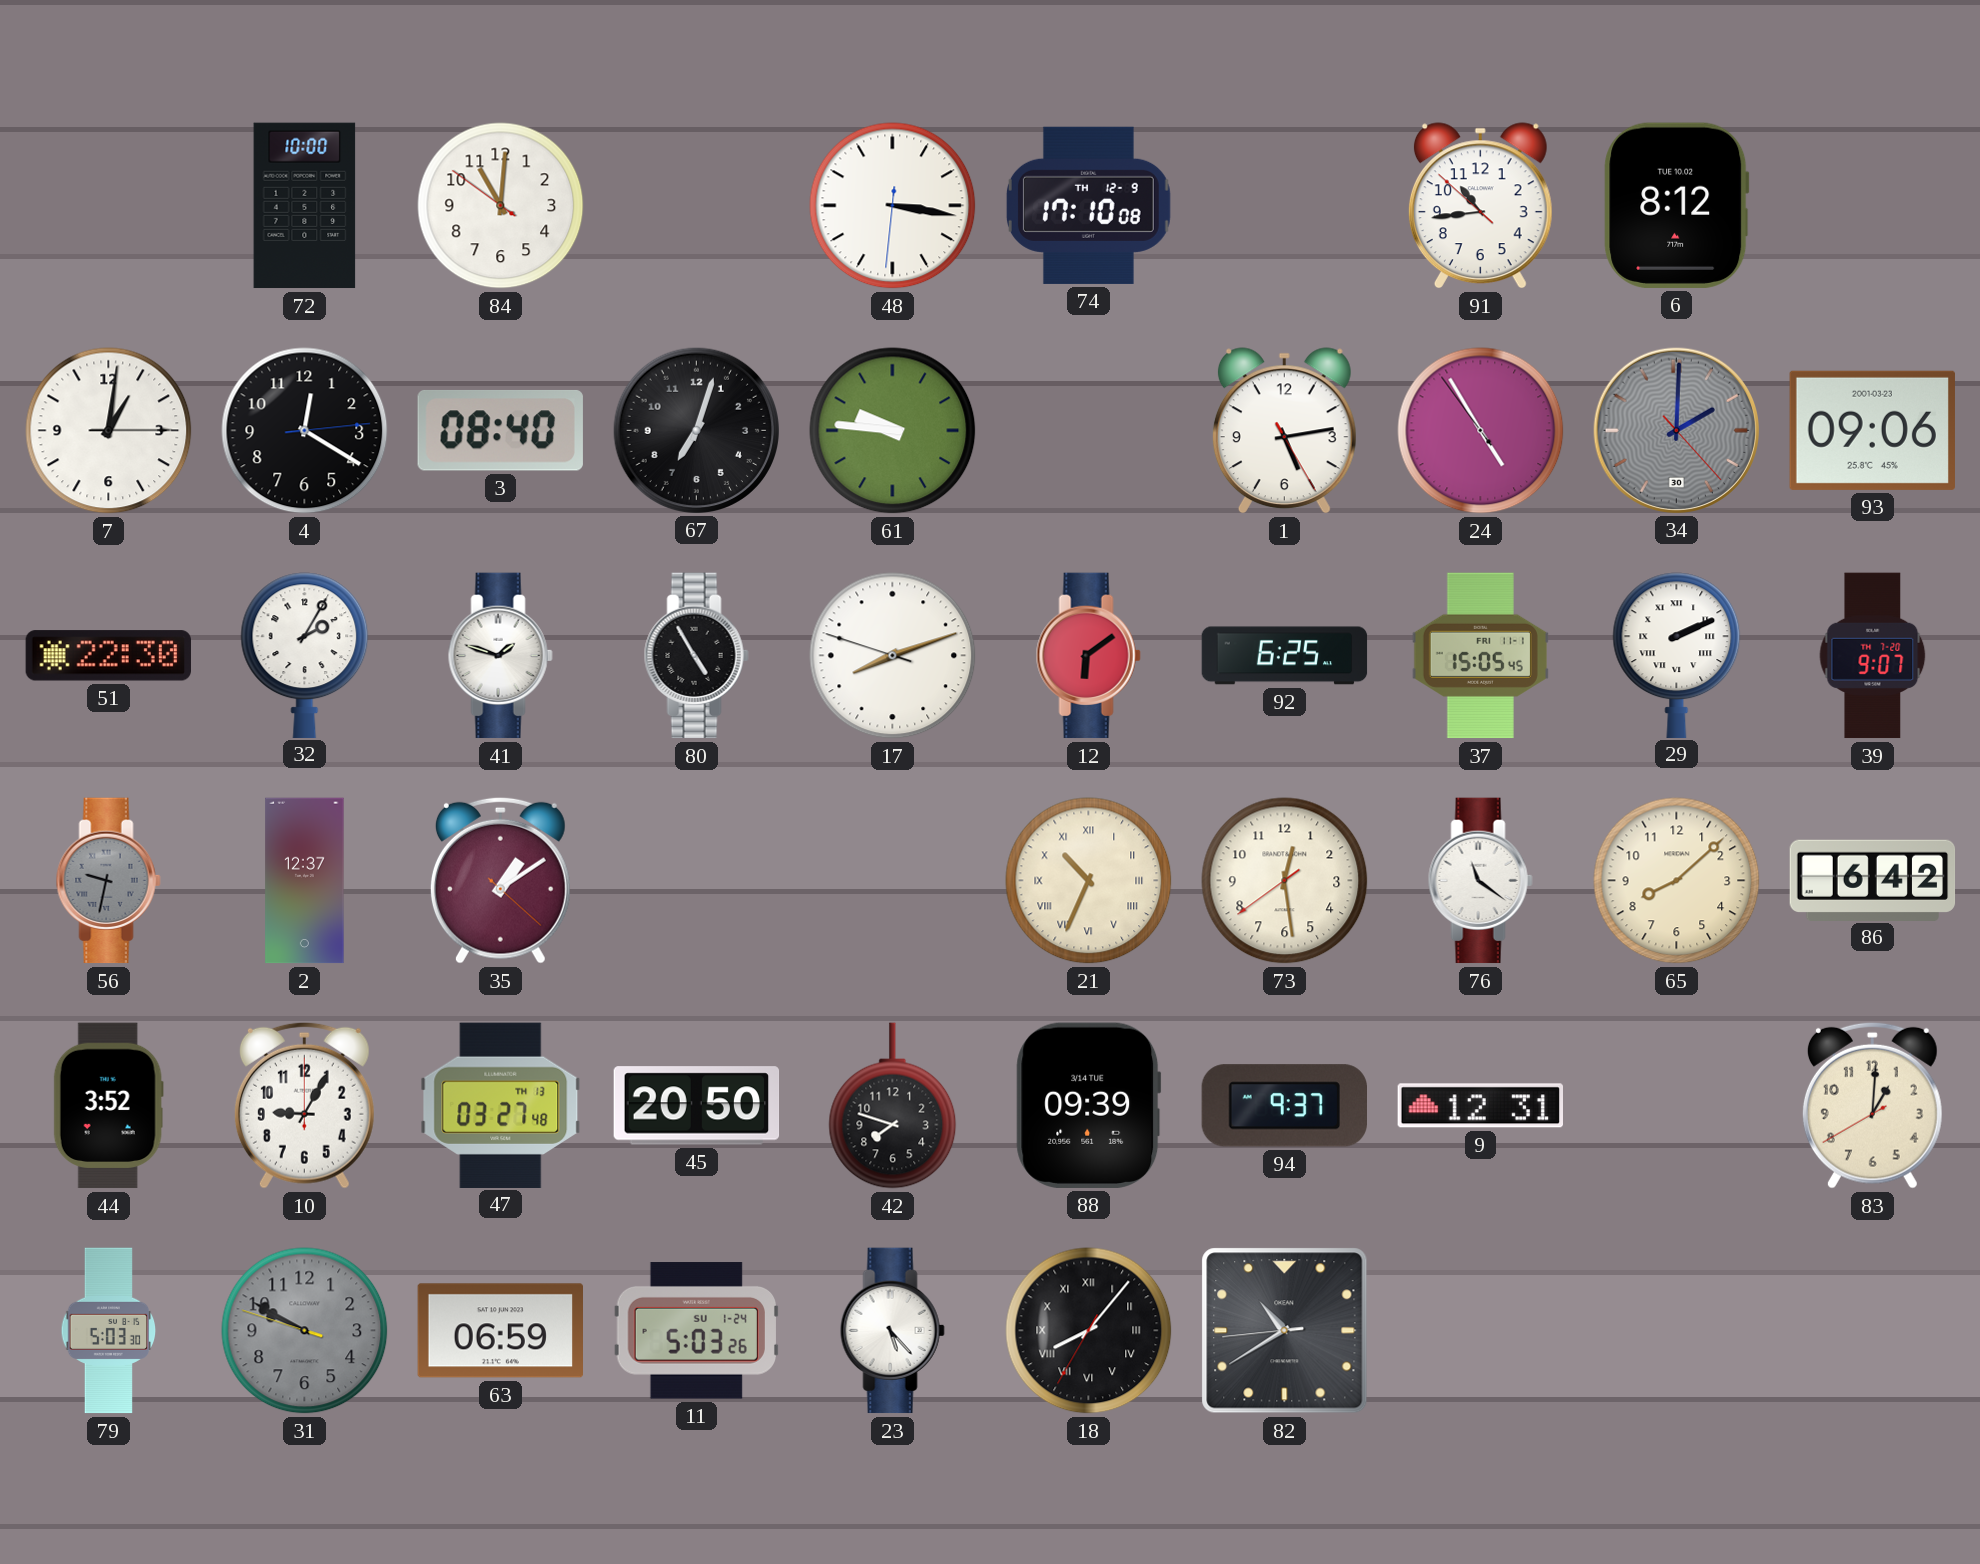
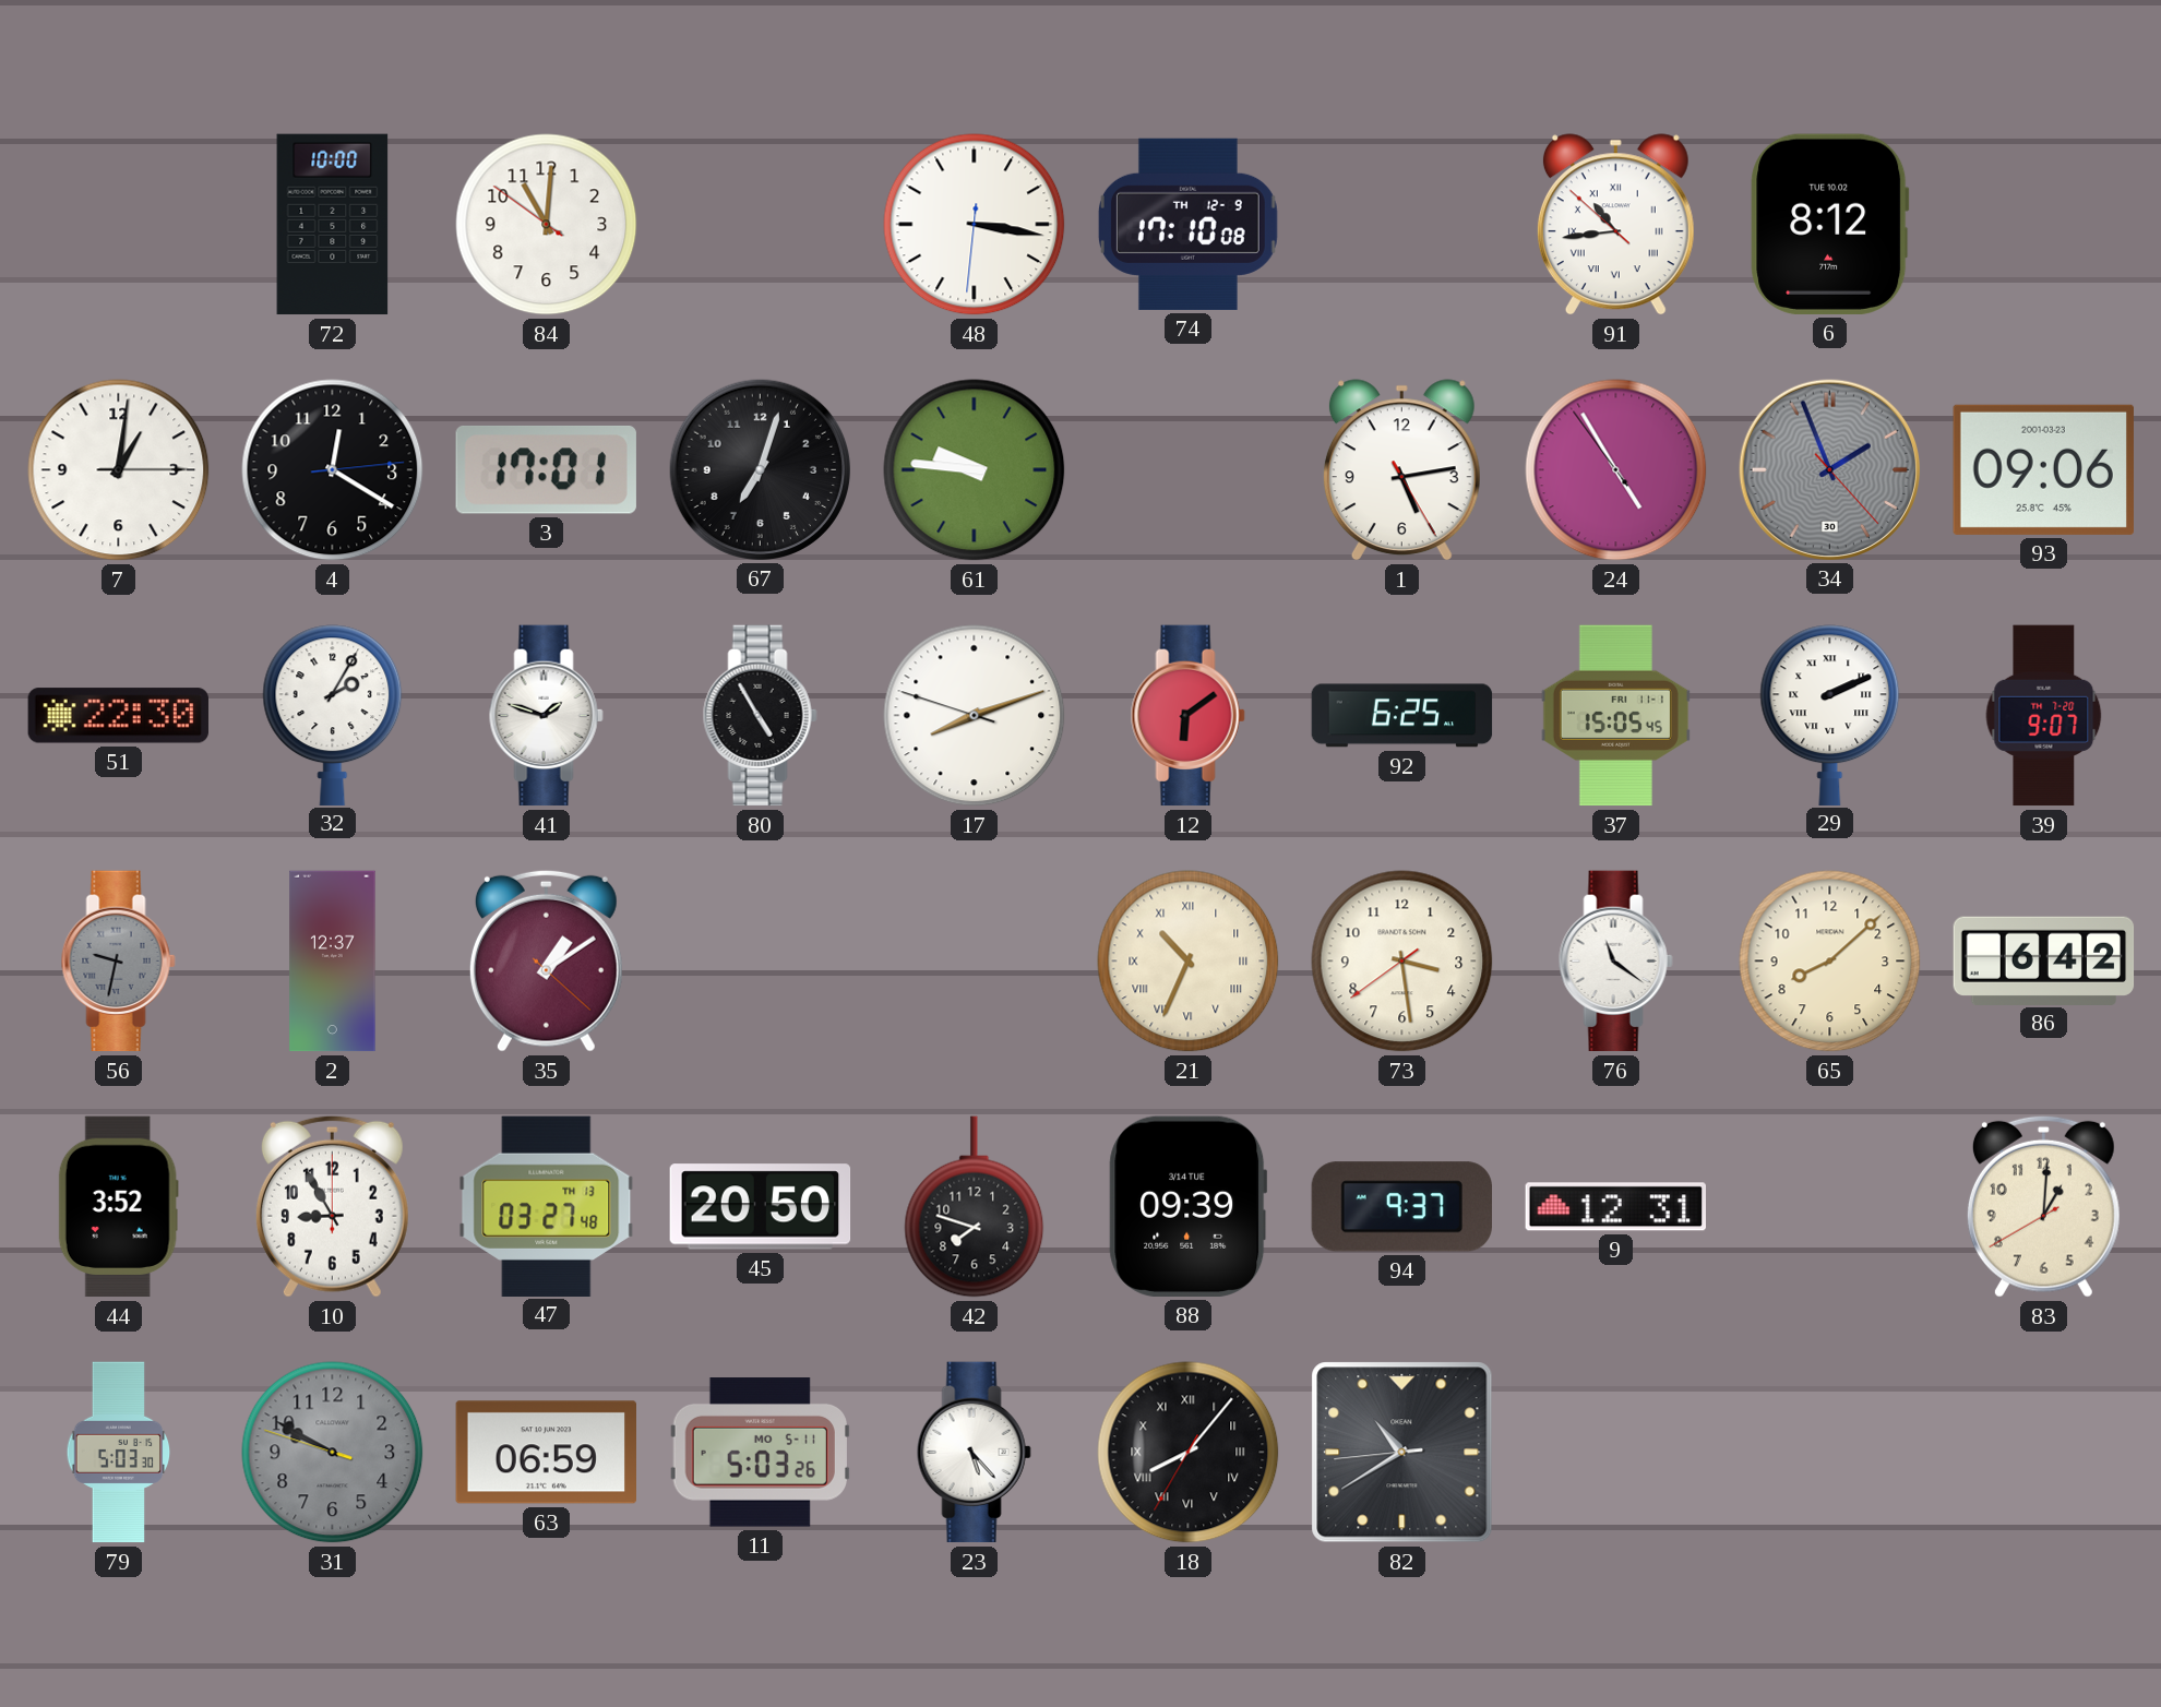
91 numerals: Arabic -> Roman
3: 08:40 -> 17:01
34: 2:00 -> 1:56
73: 12:28 -> 3:28
10: 9:05 -> 8:55
11 date: SU 1-24 -> MO 5-11
